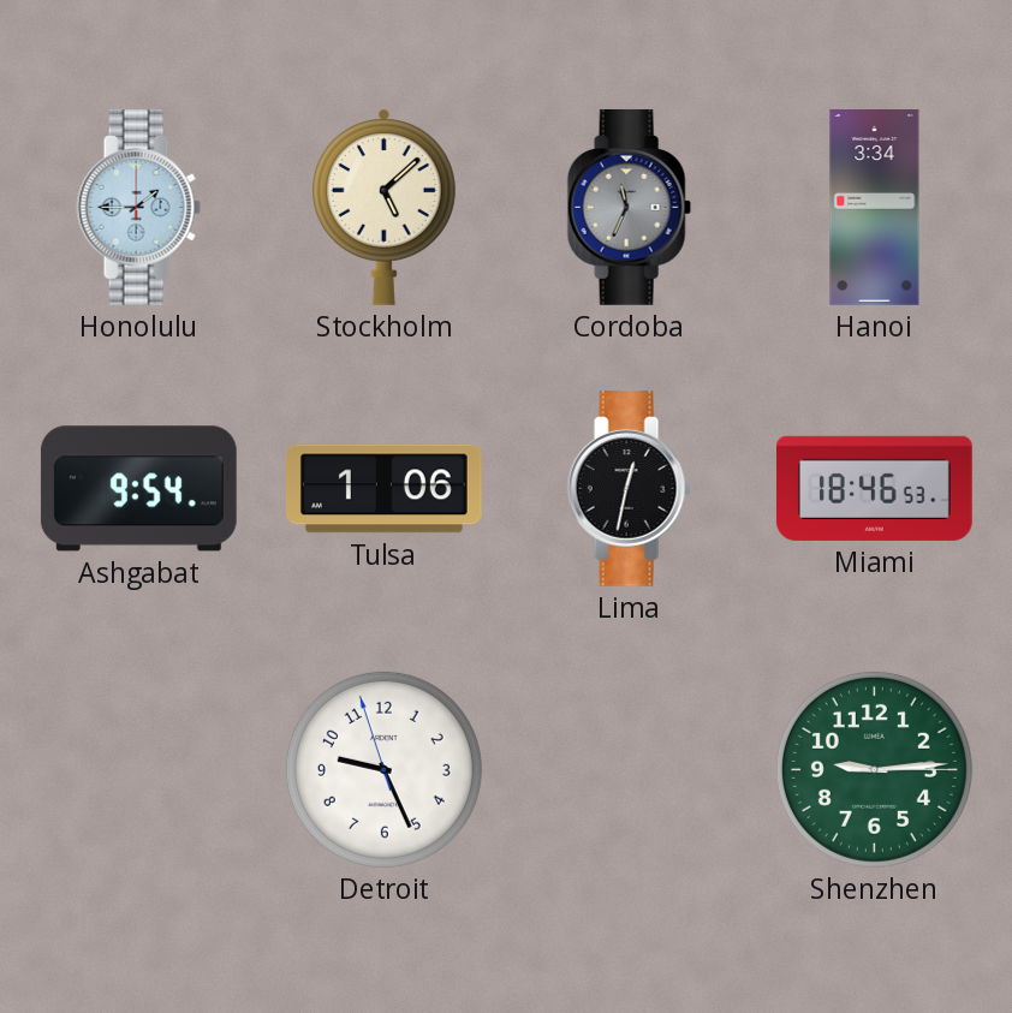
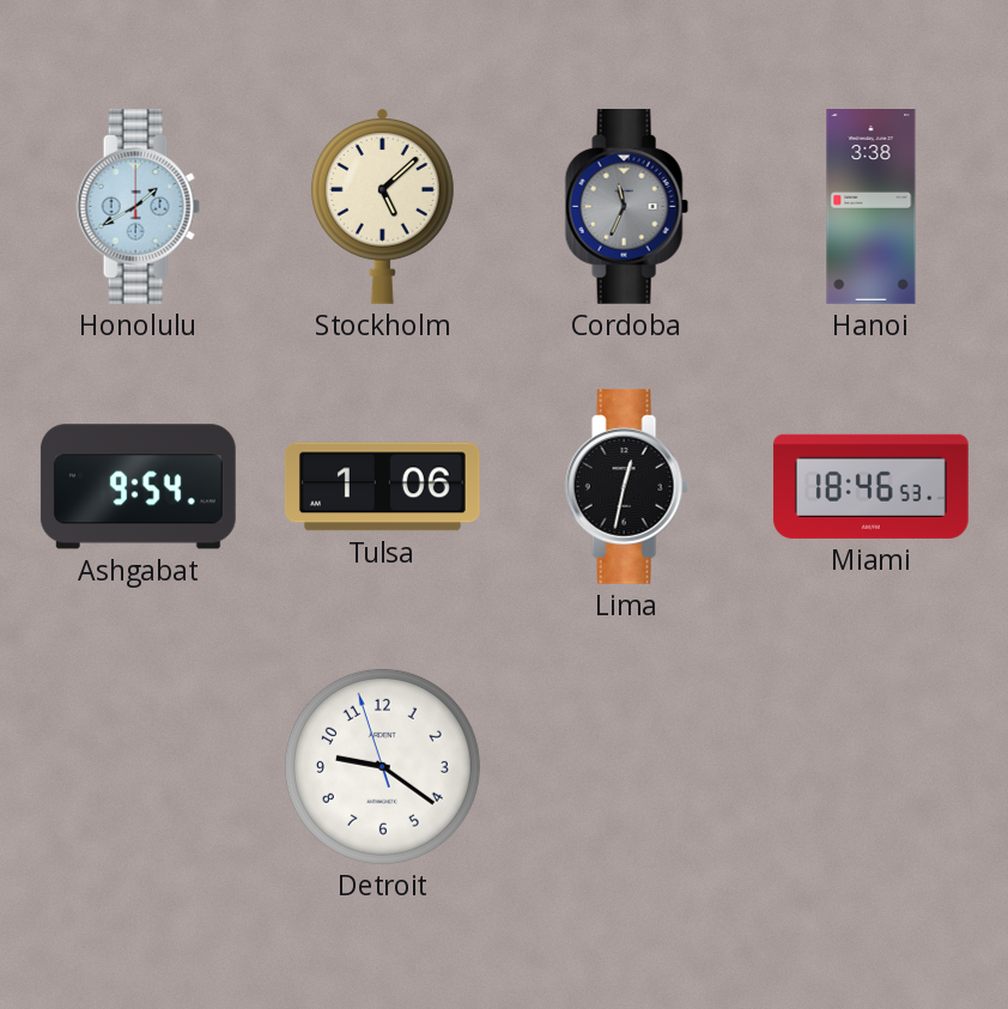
Honolulu: 1:45 -> 1:40
Hanoi: 3:34 -> 3:38
Detroit: 9:25 -> 9:20
Shenzhen: 9:14 -> none
